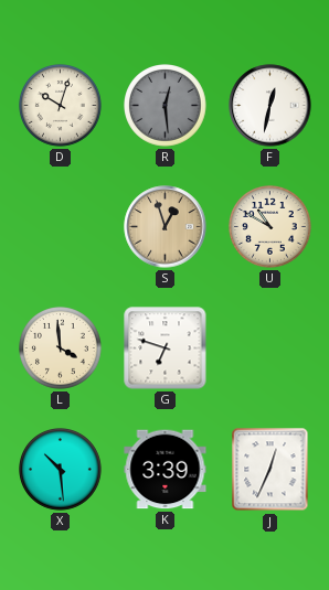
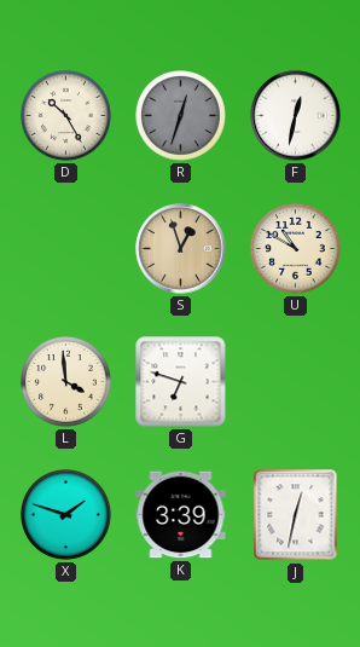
D: 10:03 -> 10:25
R: 12:29 -> 12:33
X: 10:29 -> 1:48
J: 12:34 -> 12:32
